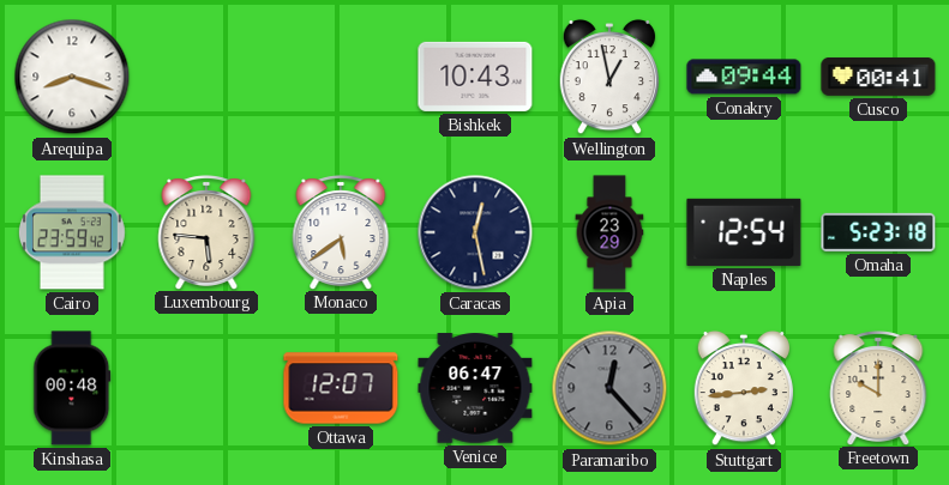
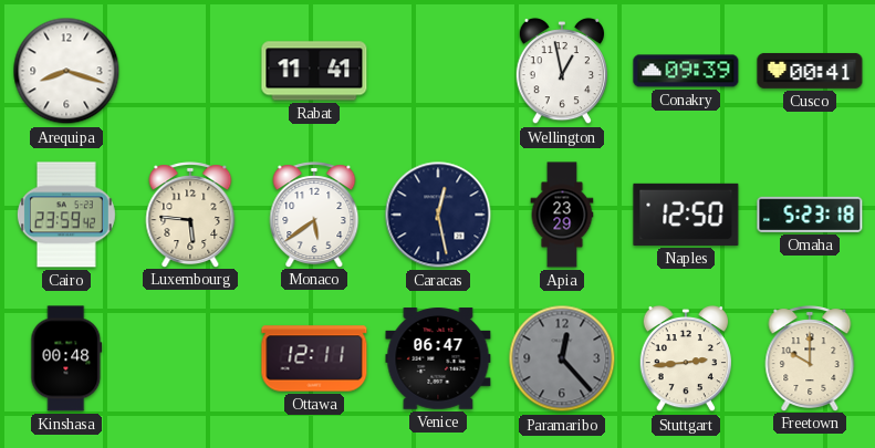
Rabat: none -> 11:41
Bishkek: 10:43 -> none
Conakry: 09:44 -> 09:39
Naples: 12:54 -> 12:50
Ottawa: 12:07 -> 12:11
